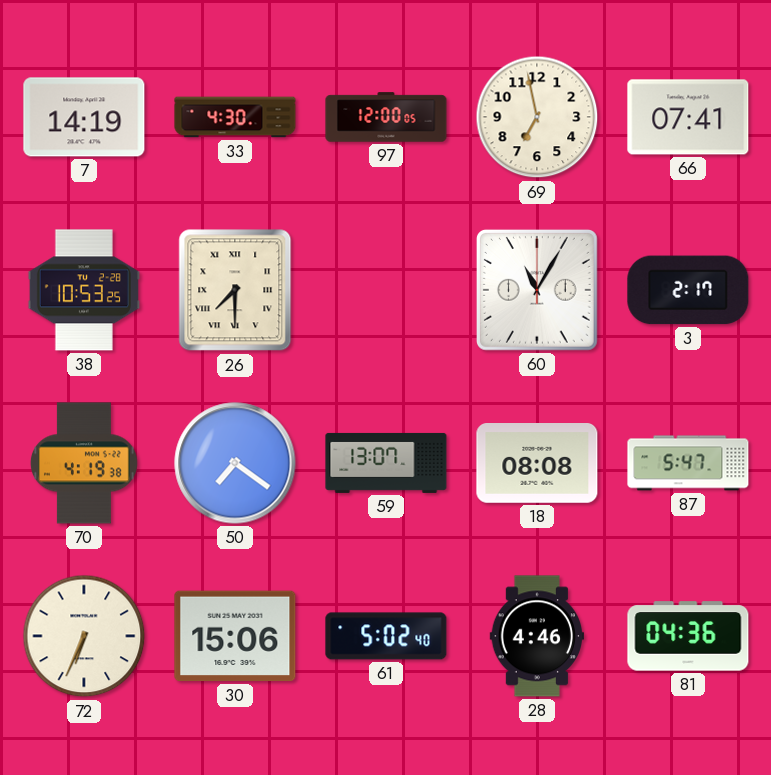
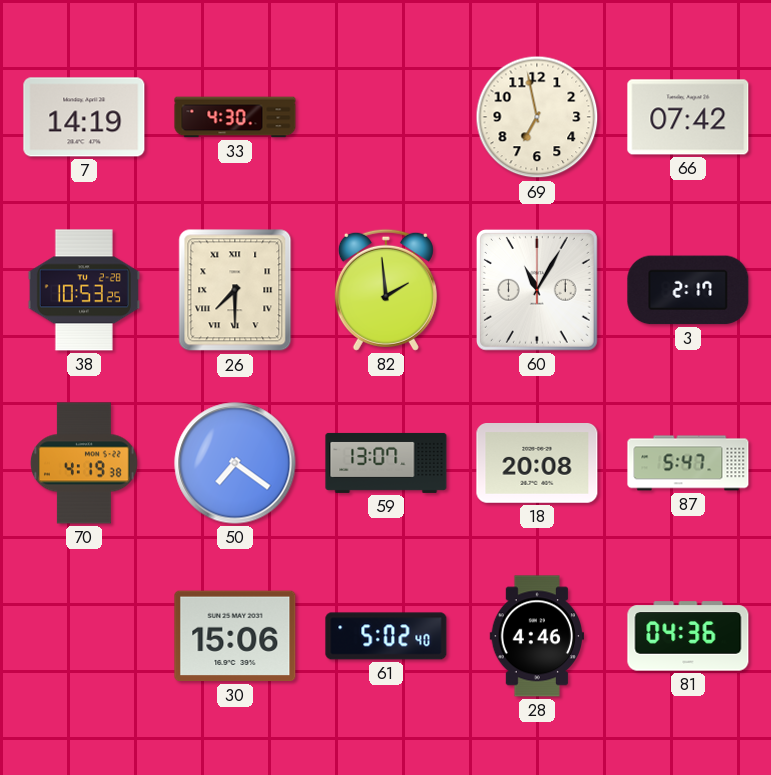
97: 12:00 -> none
66: 07:41 -> 07:42
82: none -> 1:59
18: 08:08 -> 20:08
72: 6:34 -> none
